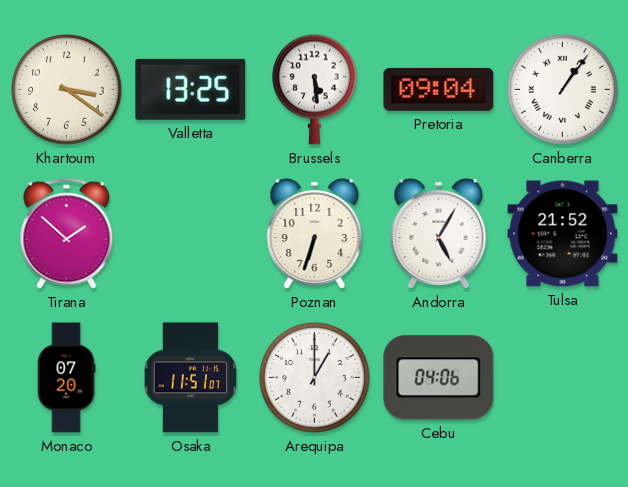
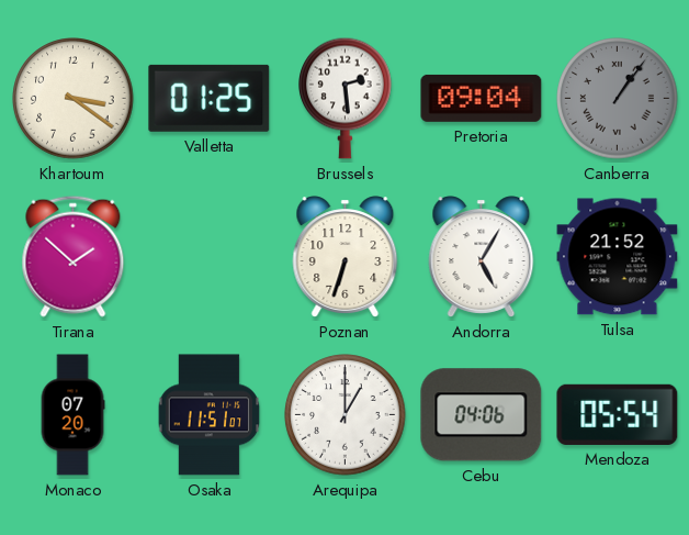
Valletta: 13:25 -> 01:25
Brussels: 5:29 -> 2:29
Canberra dial: white -> grey
Mendoza: none -> 05:54
